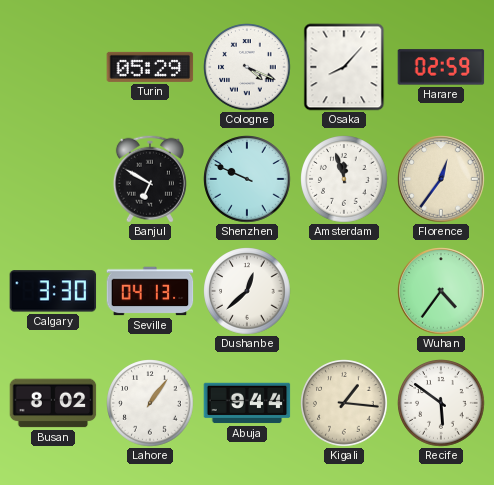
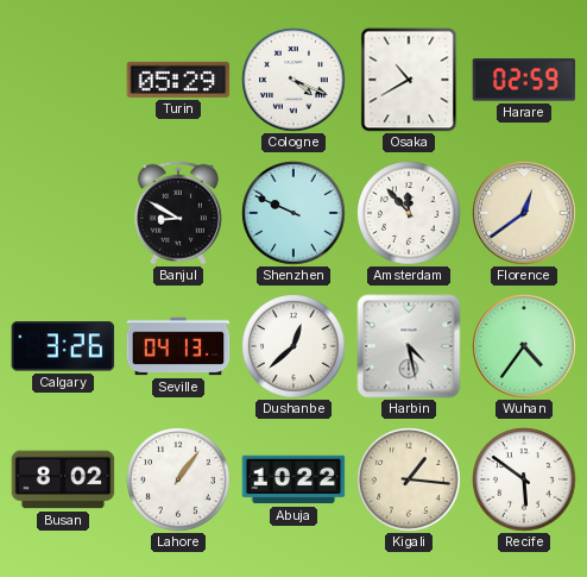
Osaka: 8:07 -> 10:40
Banjul: 6:50 -> 8:50
Amsterdam: 11:57 -> 11:53
Florence: 12:36 -> 12:39
Calgary: 3:30 -> 3:26
Harbin: none -> 4:28
Abuja: 9:44 -> 10:22
